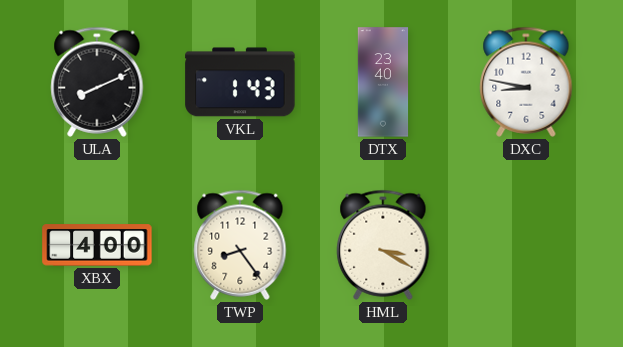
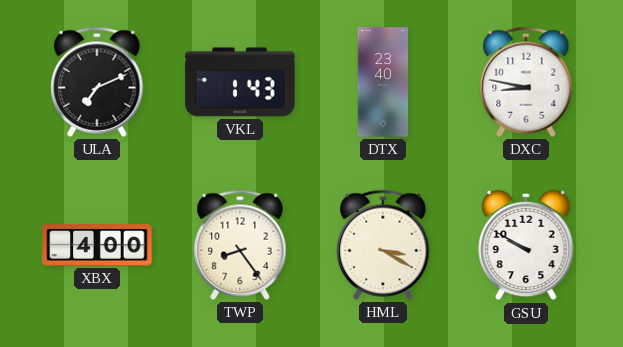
ULA: 8:11 -> 7:11
GSU: none -> 9:50
